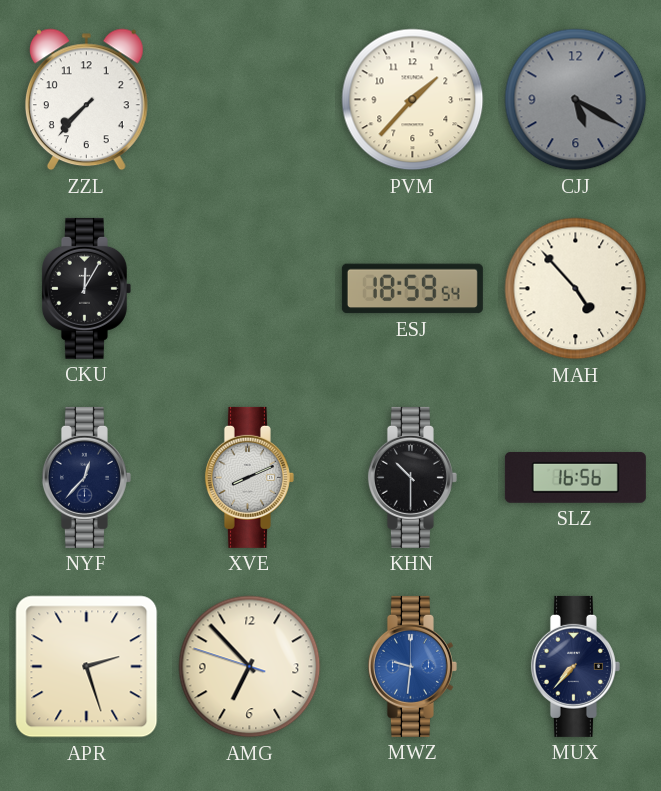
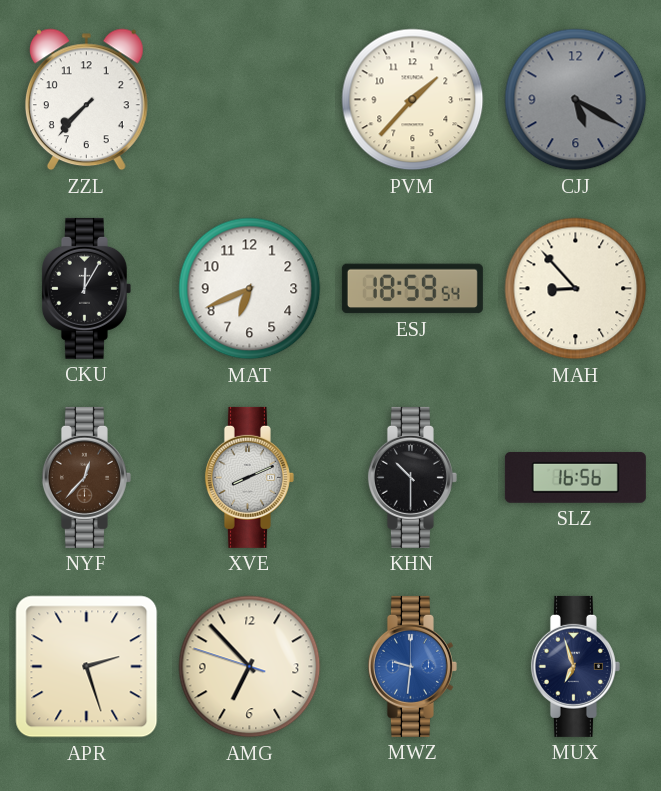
MAT: none -> 6:41
MAH: 4:53 -> 8:53
NYF dial: navy -> brown
MUX: 7:37 -> 6:57
